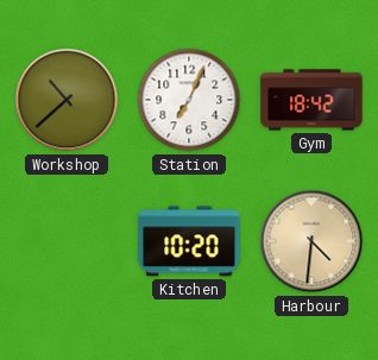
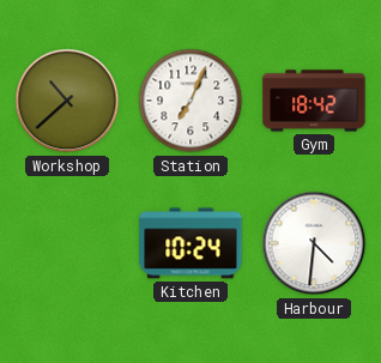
Kitchen: 10:20 -> 10:24
Harbour dial: champagne -> white
